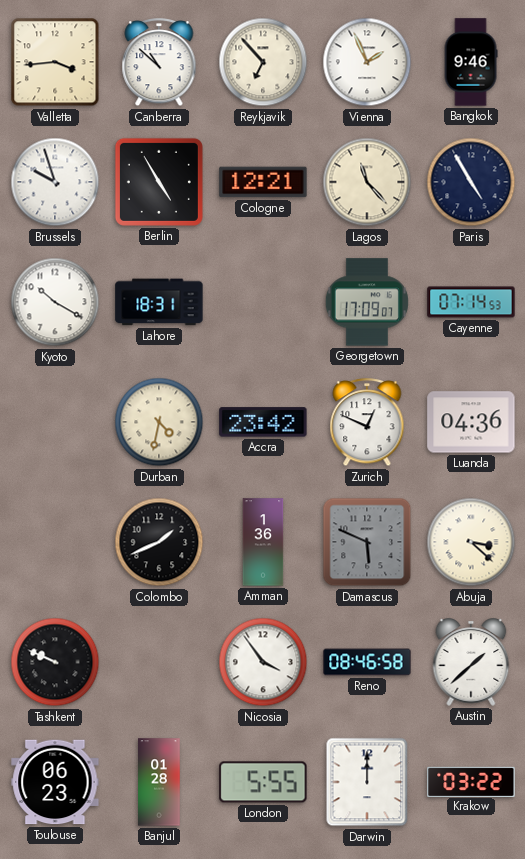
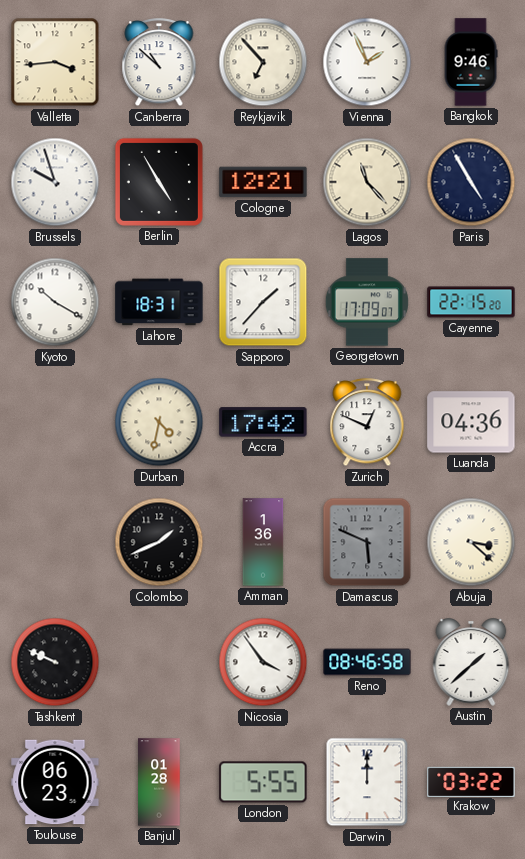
Sapporo: none -> 1:37
Cayenne: 07:14 -> 22:15
Accra: 23:42 -> 17:42
